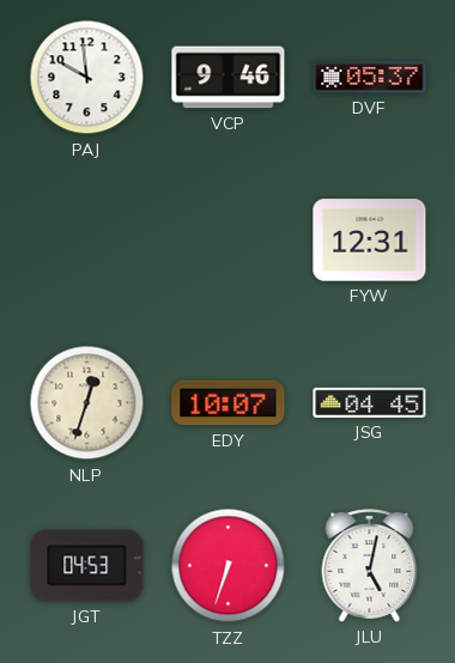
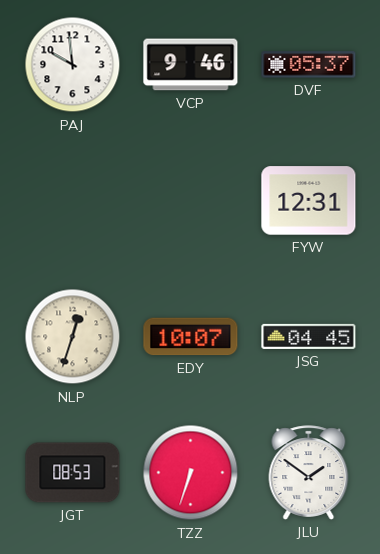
JGT: 04:53 -> 08:53
JLU: 5:02 -> 1:51
